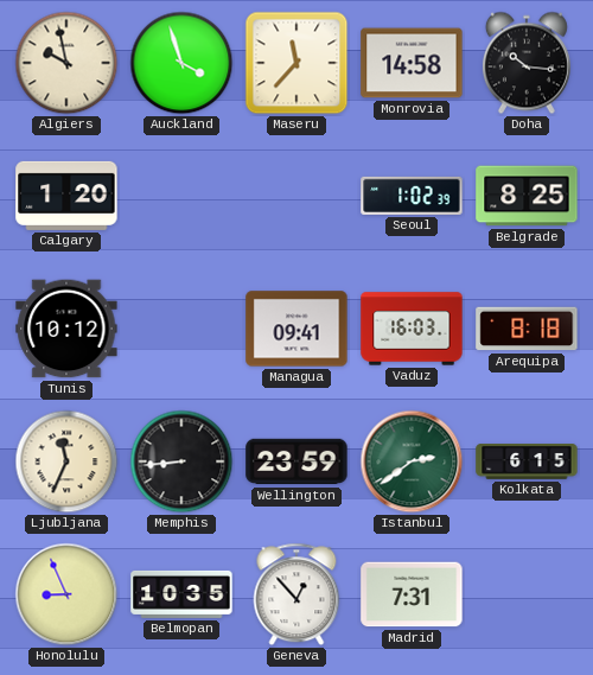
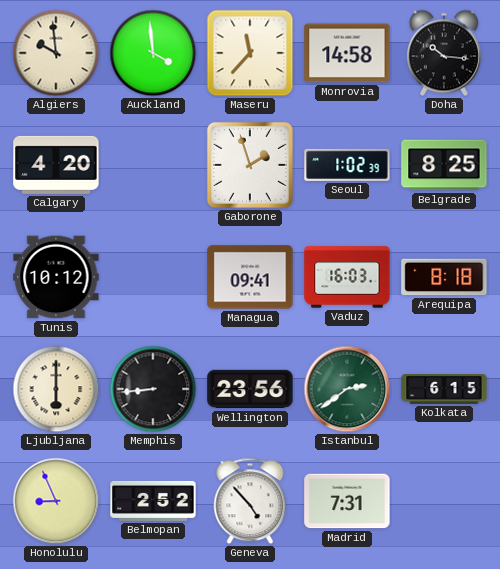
Algiers: 9:58 -> 9:59
Auckland: 3:57 -> 3:59
Calgary: 1:20 -> 4:20
Gaborone: none -> 1:57
Ljubljana: 11:34 -> 6:00
Wellington: 23:59 -> 23:56
Belmopan: 10:35 -> 2:52
Geneva: 12:53 -> 4:53
